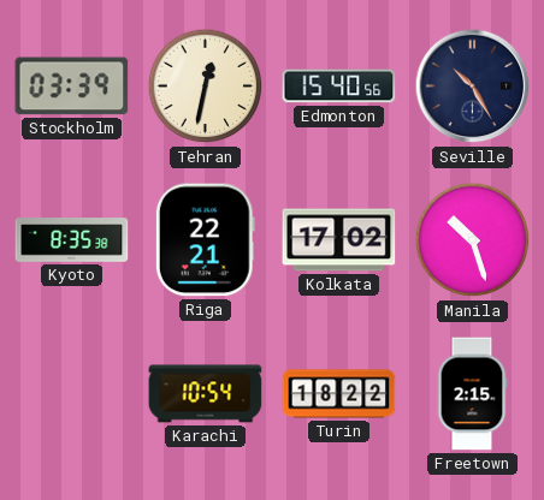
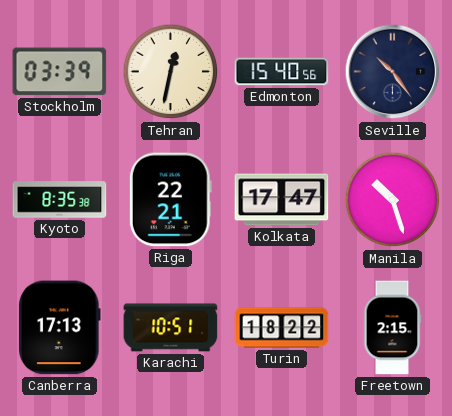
Seville: 10:25 -> 10:24
Kolkata: 17:02 -> 17:47
Canberra: none -> 17:13
Karachi: 10:54 -> 10:51
